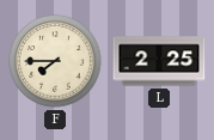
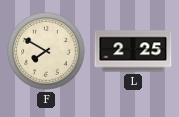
F: 7:45 -> 7:50
